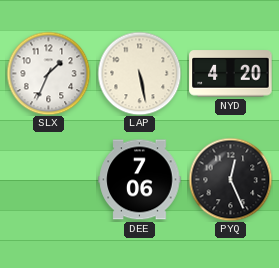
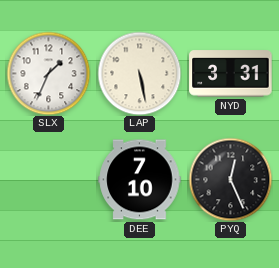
NYD: 4:20 -> 3:31
DEE: 7:06 -> 7:10
